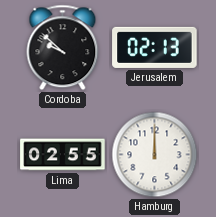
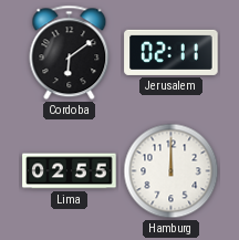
Cordoba: 9:52 -> 6:09
Jerusalem: 02:13 -> 02:11
